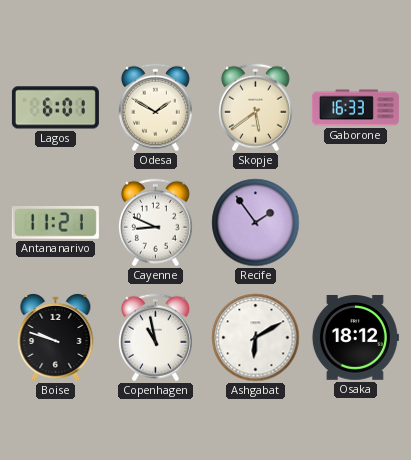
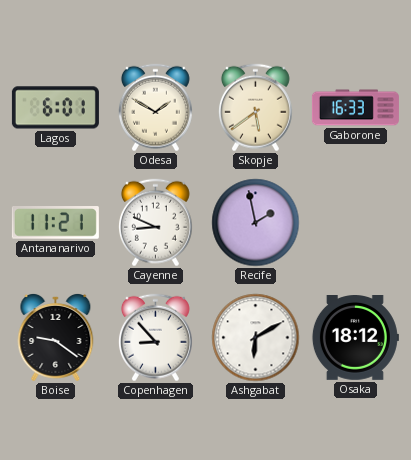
Recife: 1:54 -> 1:58
Boise: 9:48 -> 9:21
Copenhagen: 10:58 -> 8:53
